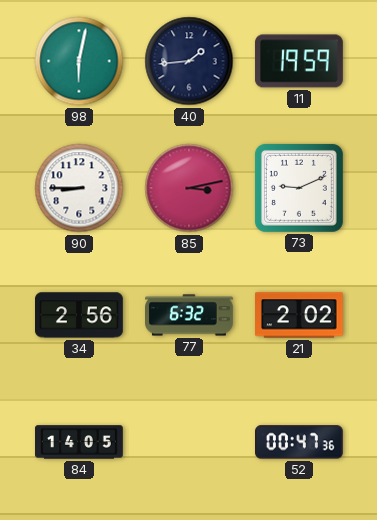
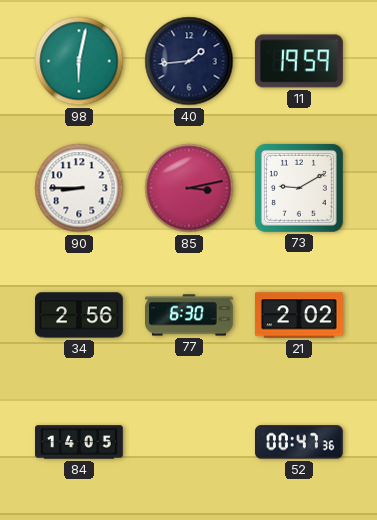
73: 9:11 -> 9:10
77: 6:32 -> 6:30
